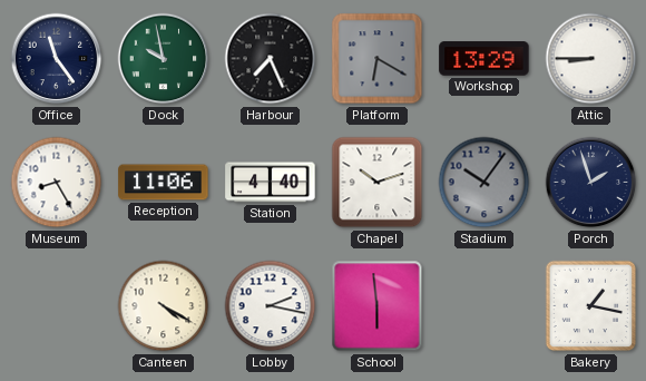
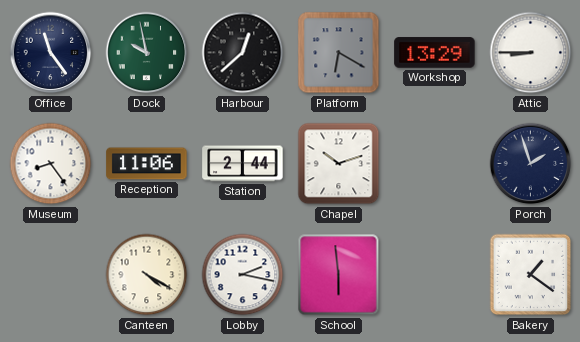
Harbour: 7:26 -> 12:38
Museum: 8:25 -> 8:24
Station: 4:40 -> 2:44
Stadium: 10:06 -> none
Bakery: 1:17 -> 1:21
